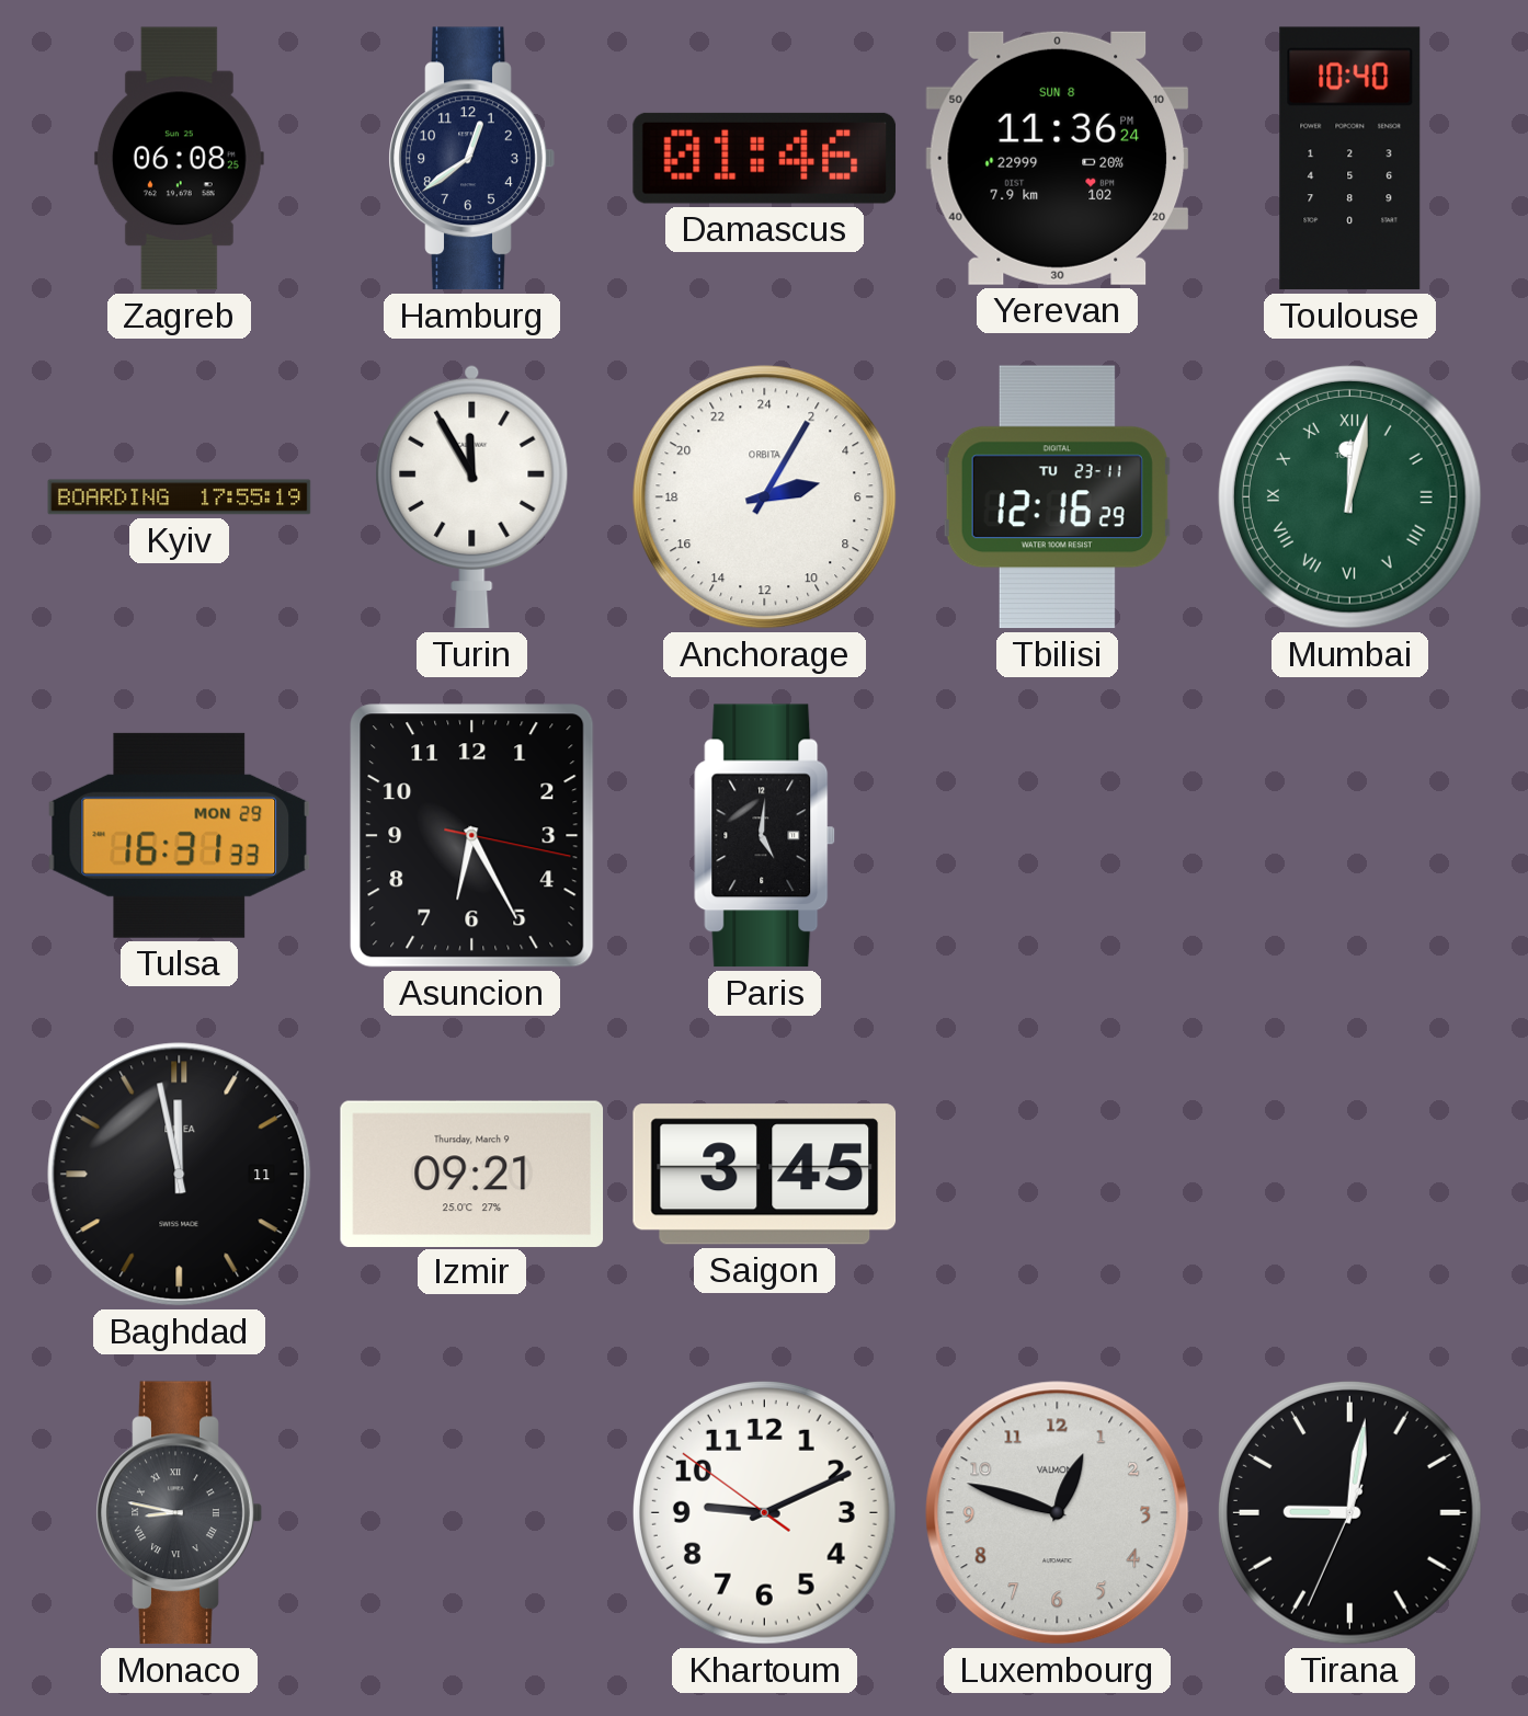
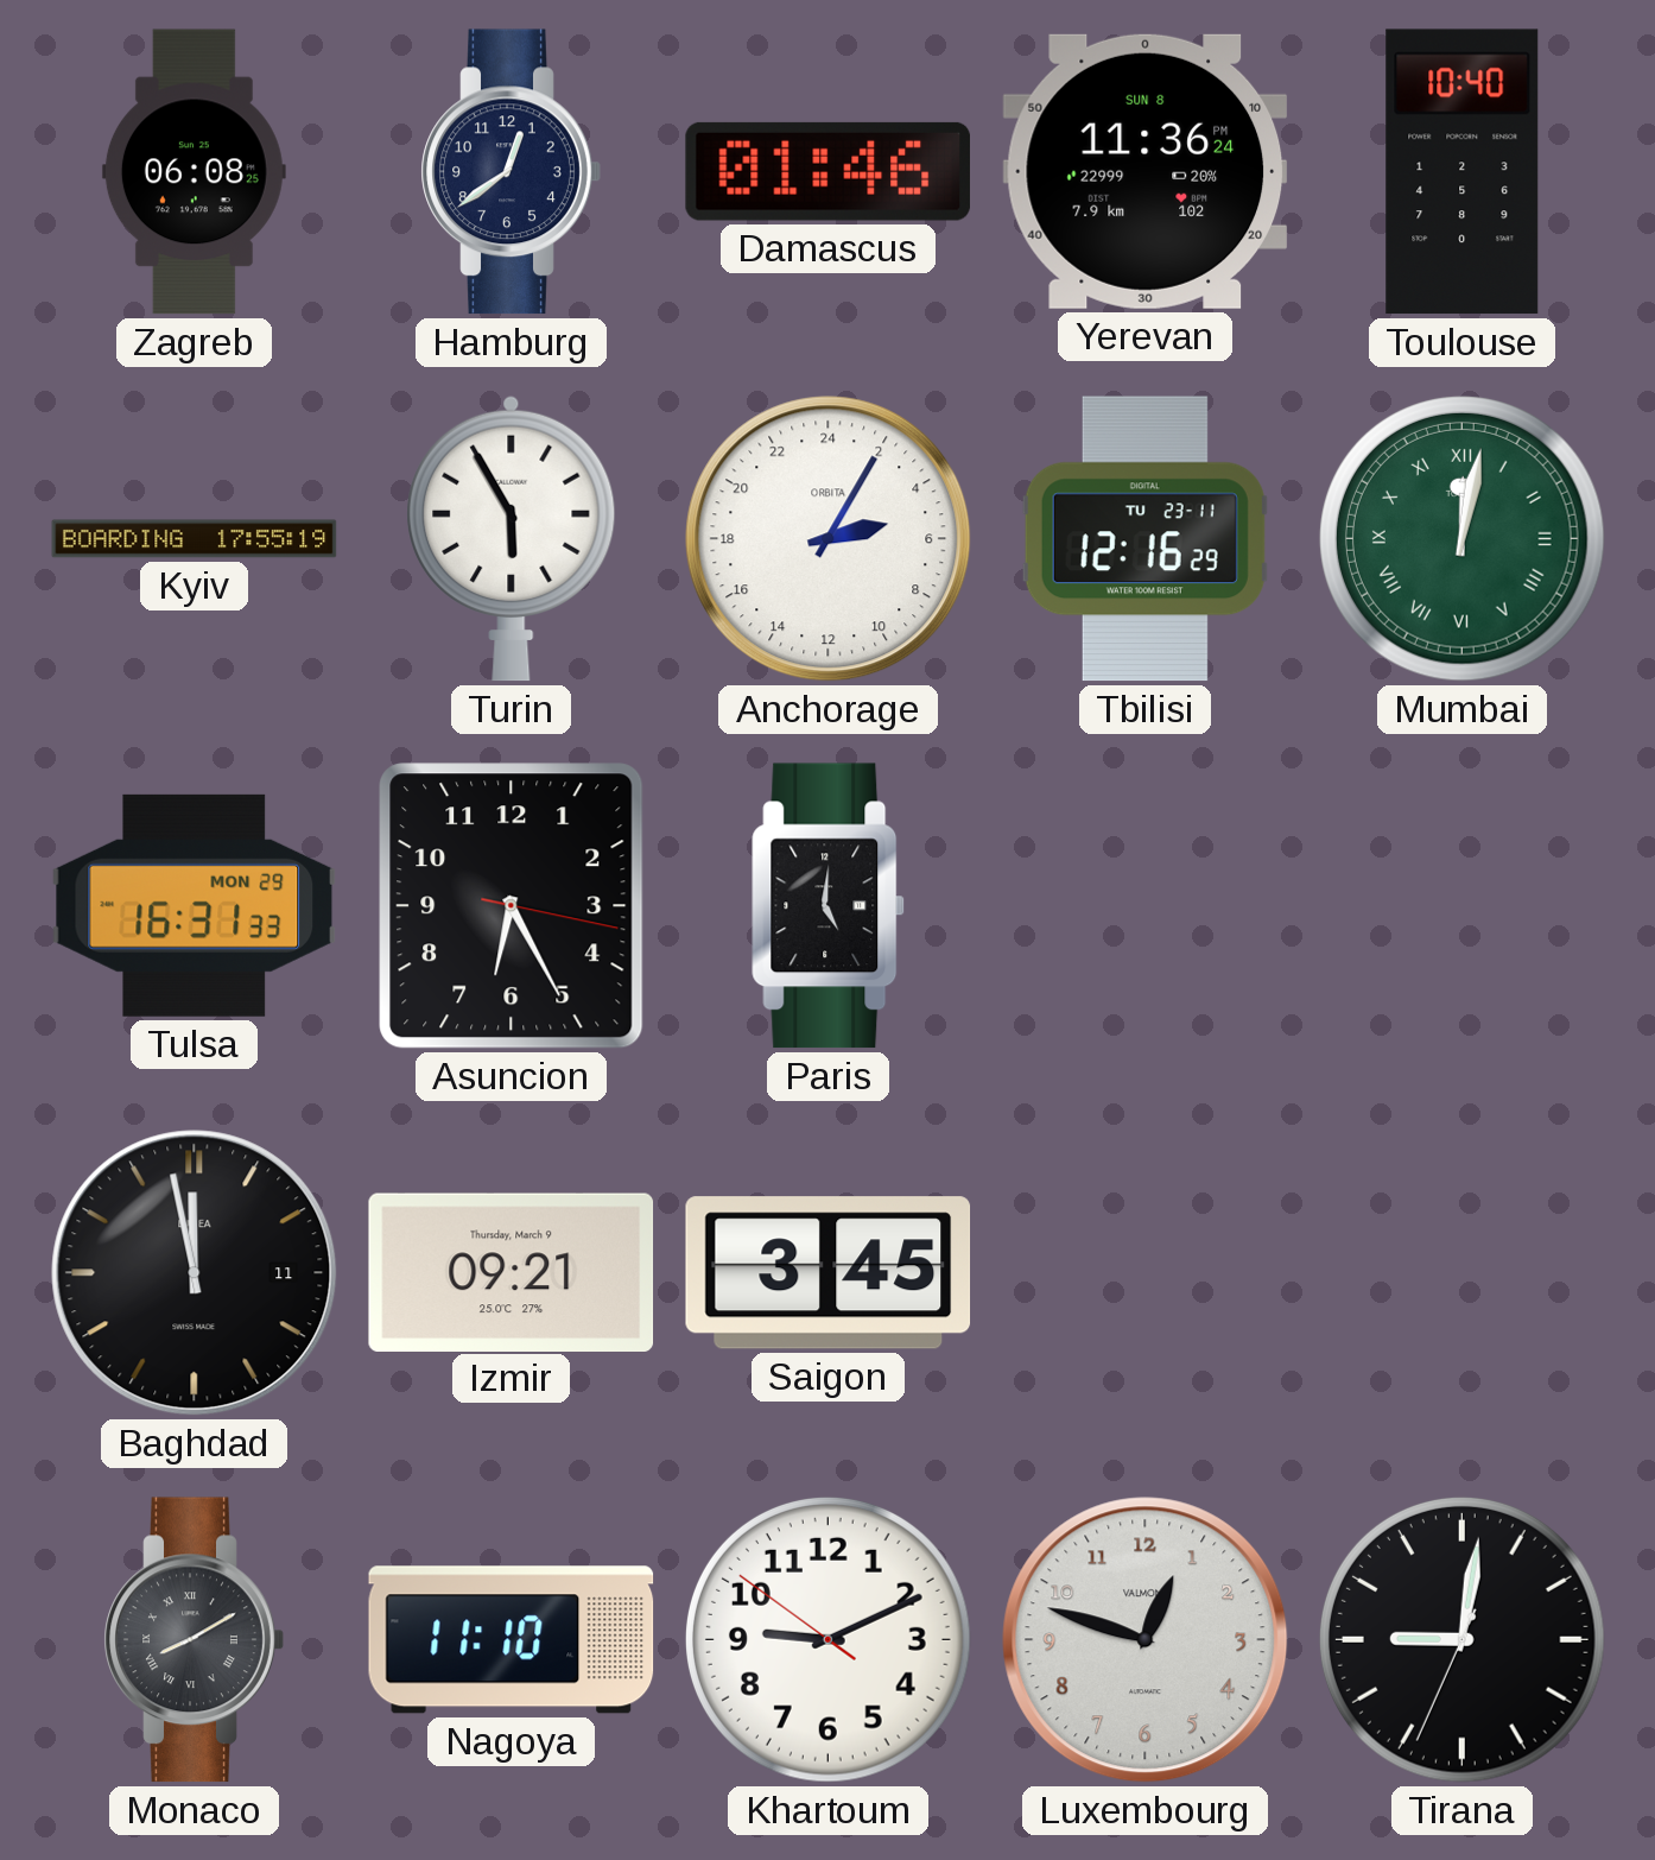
Turin: 11:55 -> 5:55
Monaco: 8:47 -> 8:10
Nagoya: none -> 11:10
